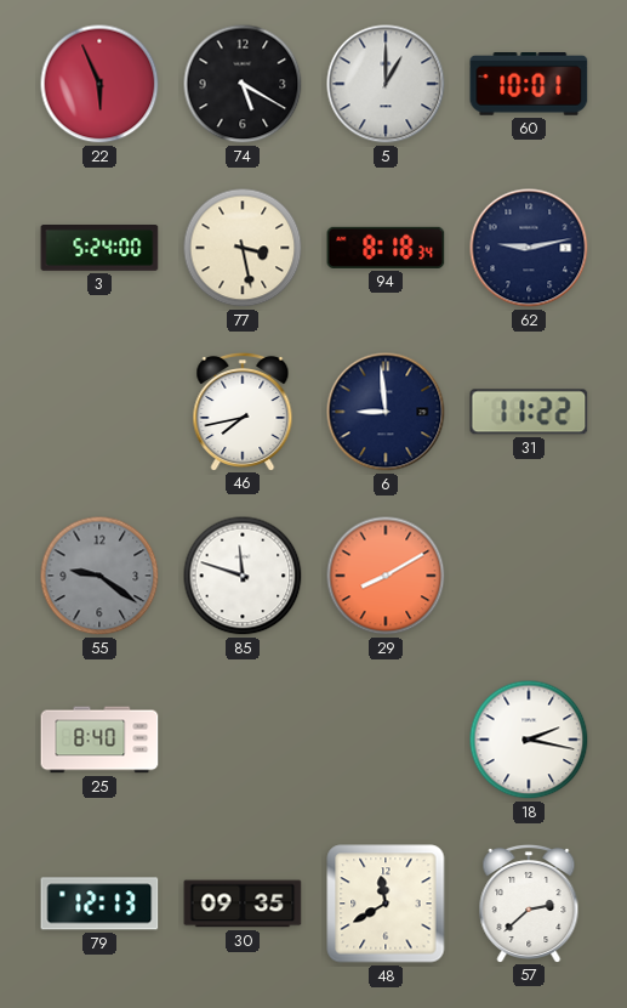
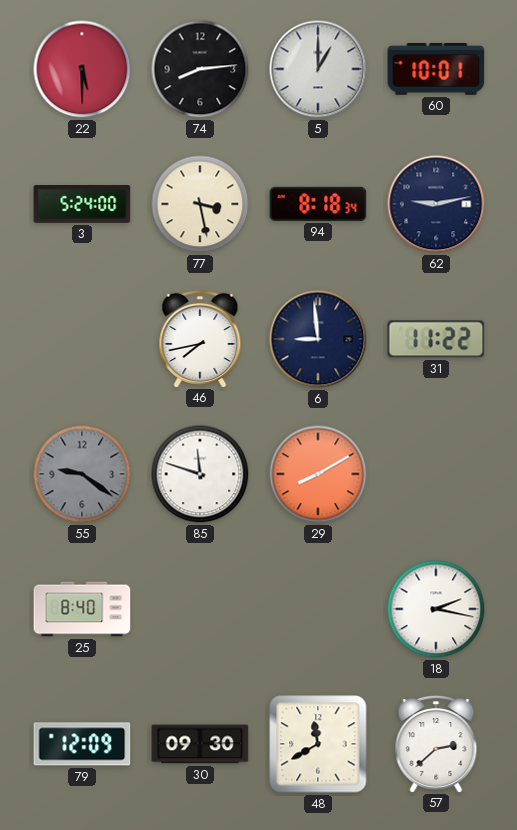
22: 5:56 -> 5:30
74: 5:20 -> 8:14
79: 12:13 -> 12:09
30: 09:35 -> 09:30
